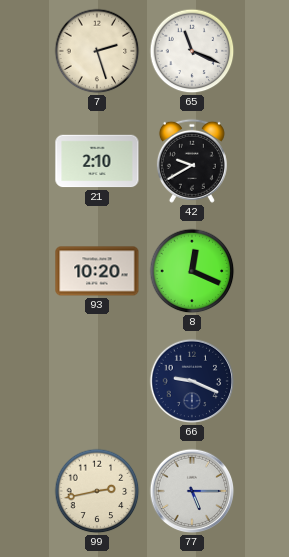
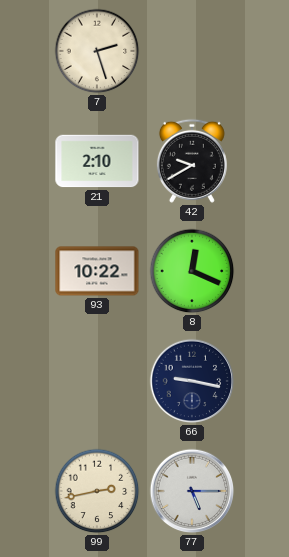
65: 11:19 -> none
93: 10:20 -> 10:22
66: 9:19 -> 9:17
